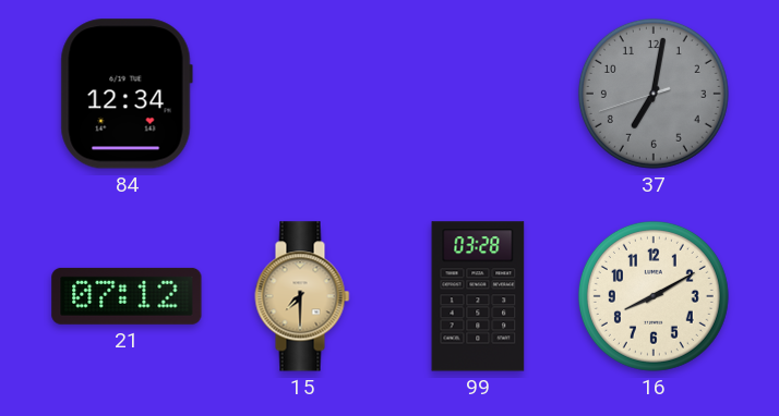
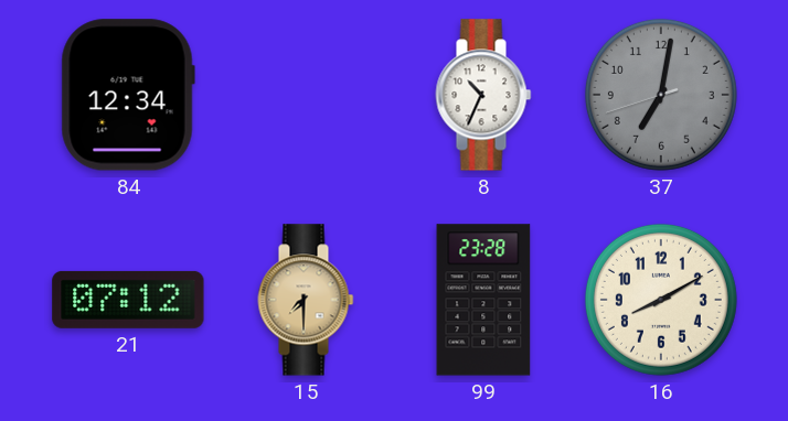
8: none -> 10:34
99: 03:28 -> 23:28
